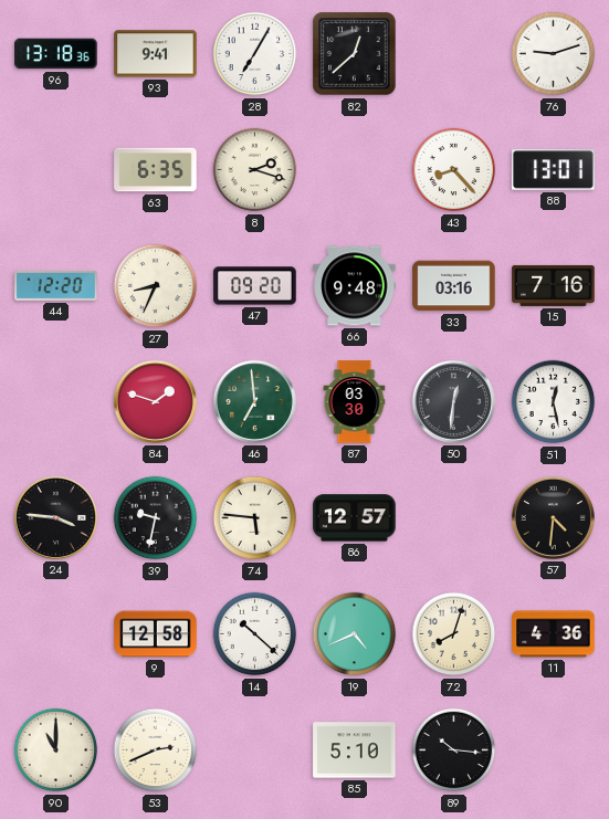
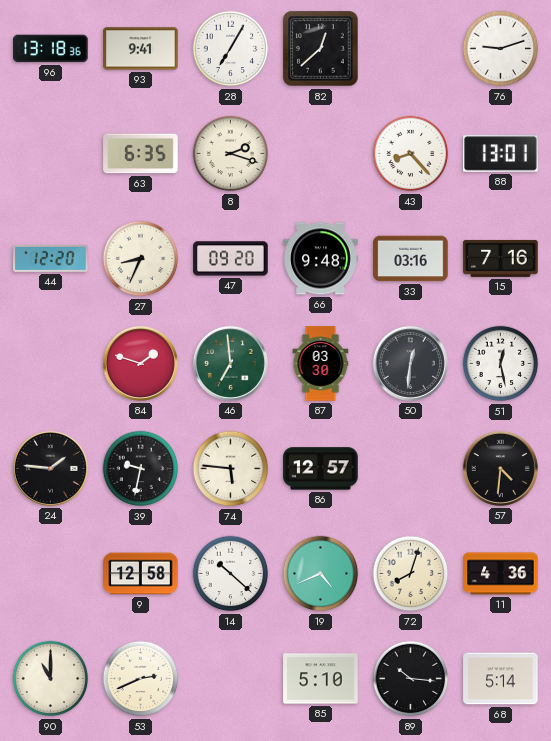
24: 3:46 -> 1:46
68: none -> 5:14
